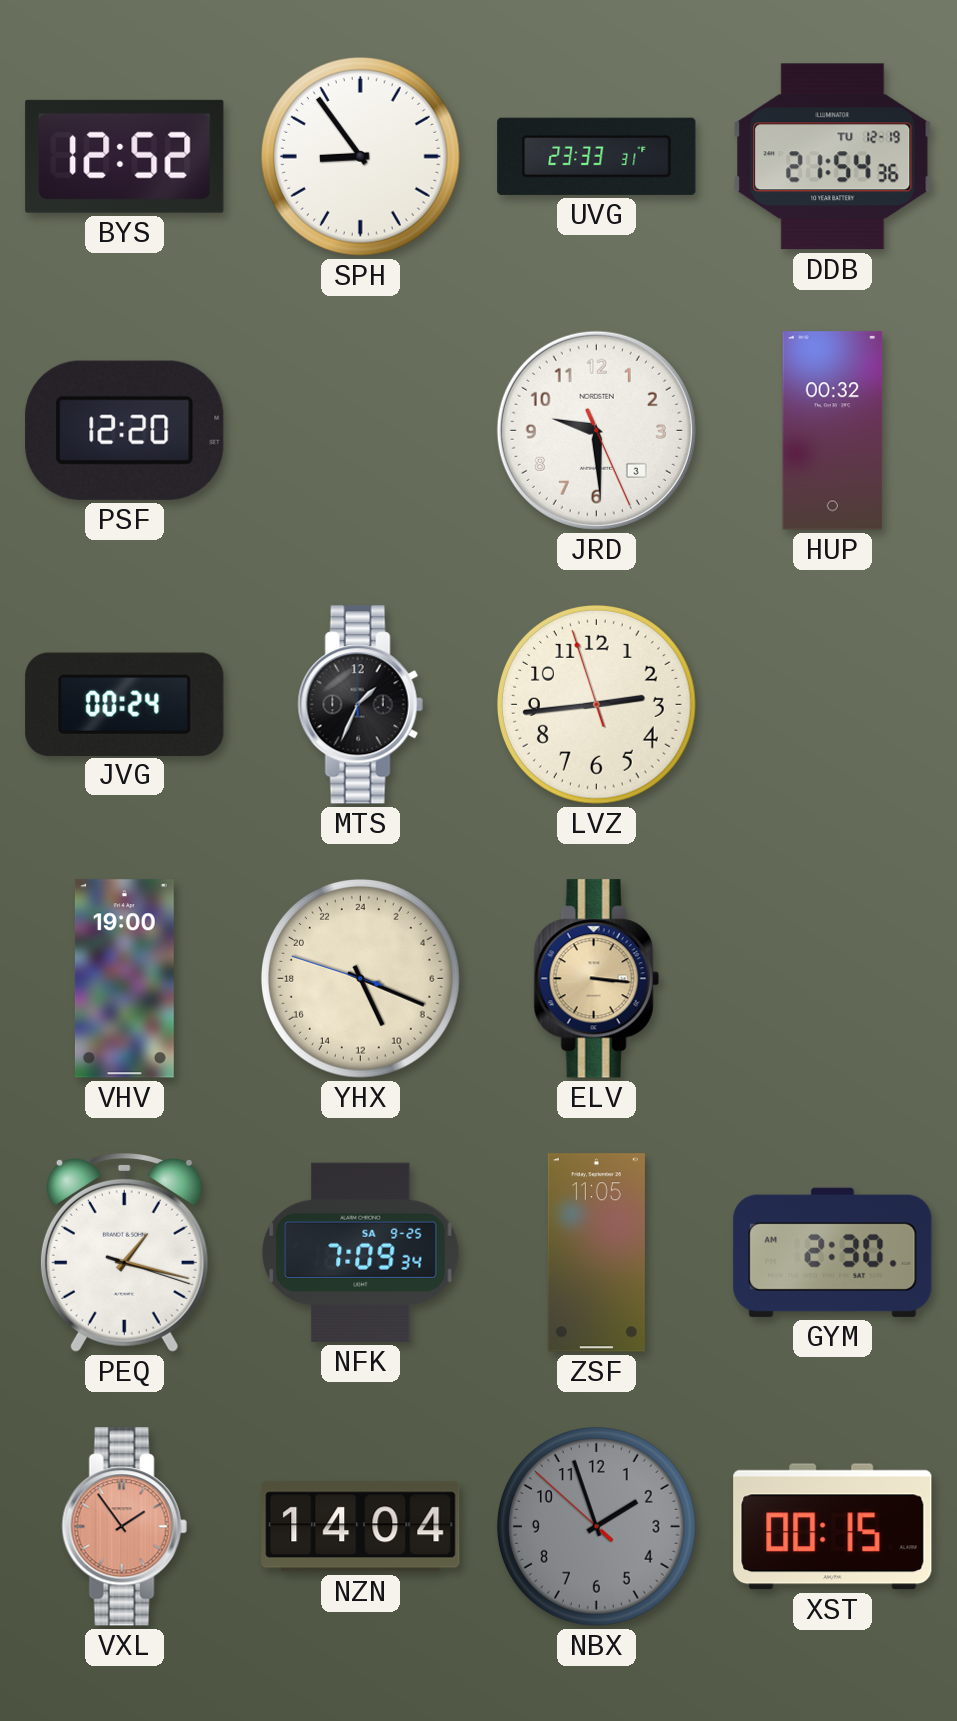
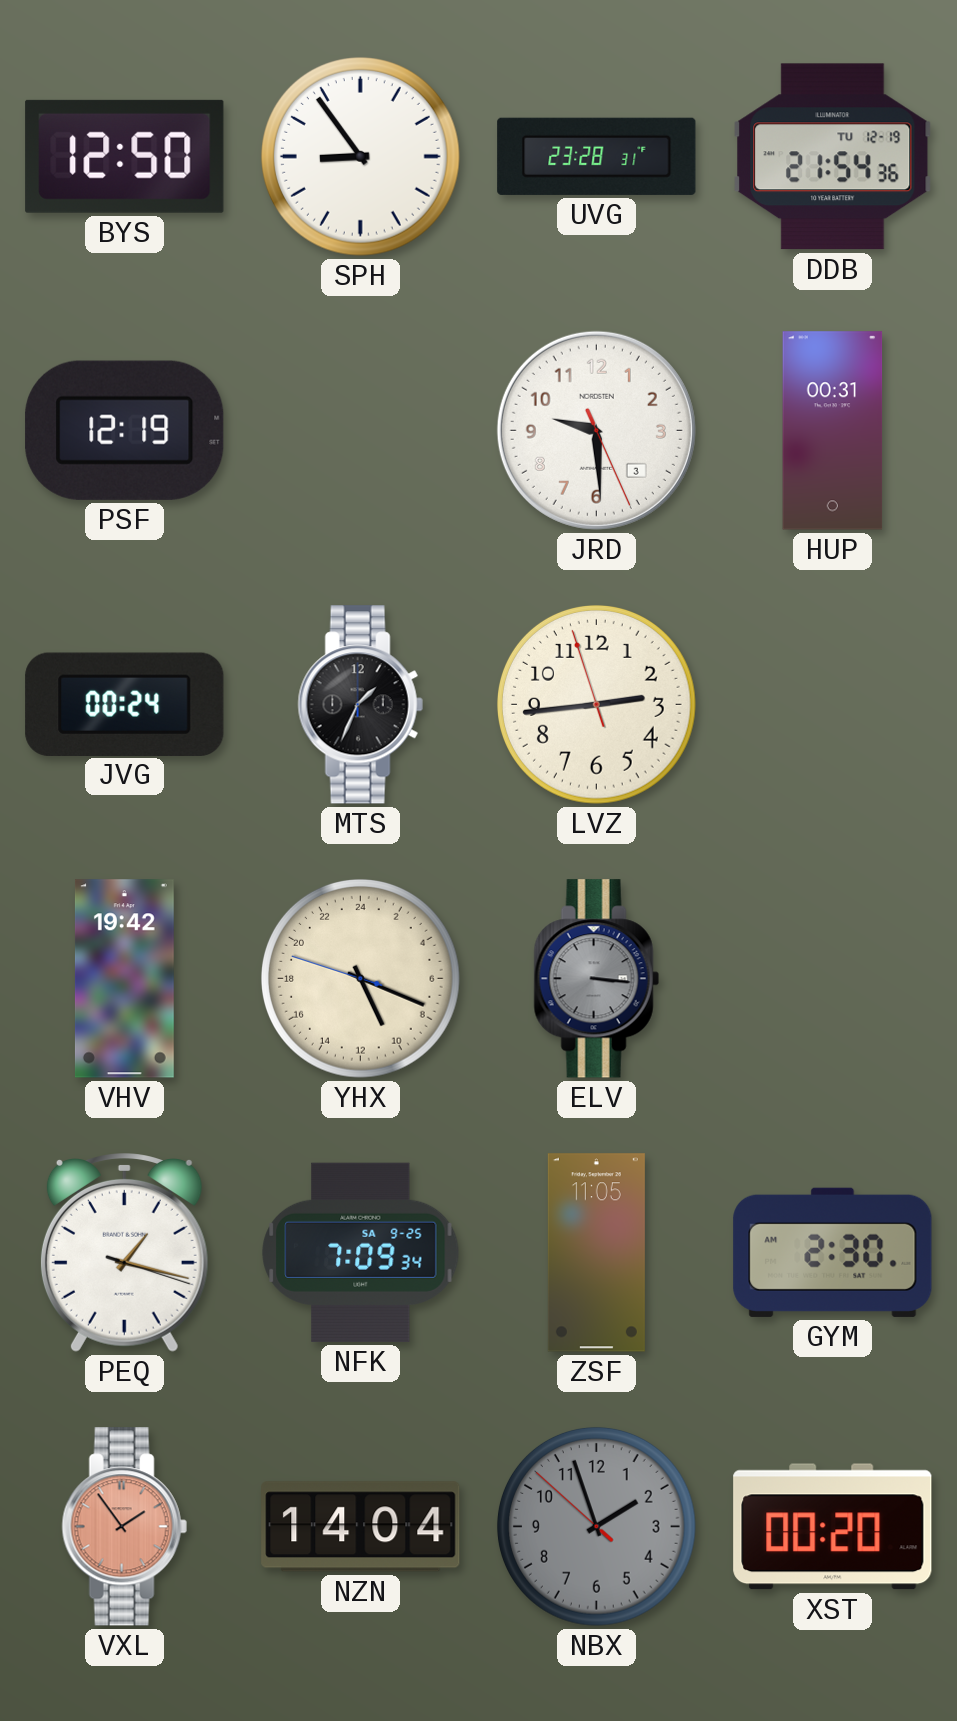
BYS: 12:52 -> 12:50
UVG: 23:33 -> 23:28
PSF: 12:20 -> 12:19
HUP: 00:32 -> 00:31
VHV: 19:00 -> 19:42
ELV dial: champagne -> grey
XST: 00:15 -> 00:20
